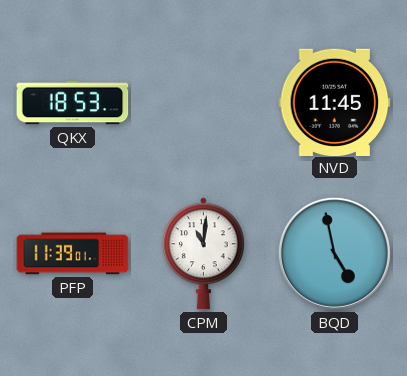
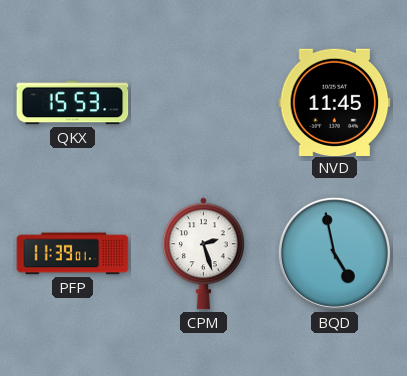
QKX: 18:53 -> 15:53
CPM: 11:01 -> 2:27
